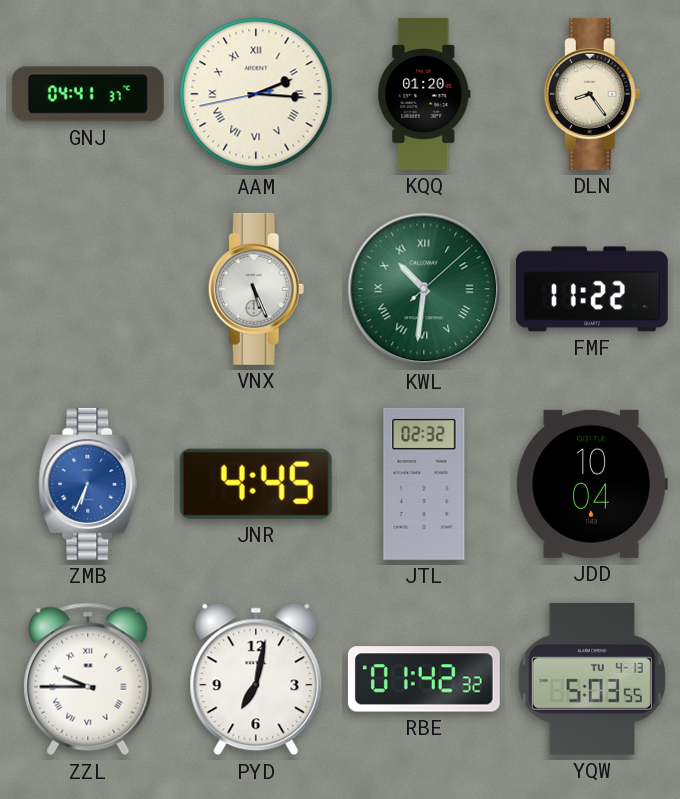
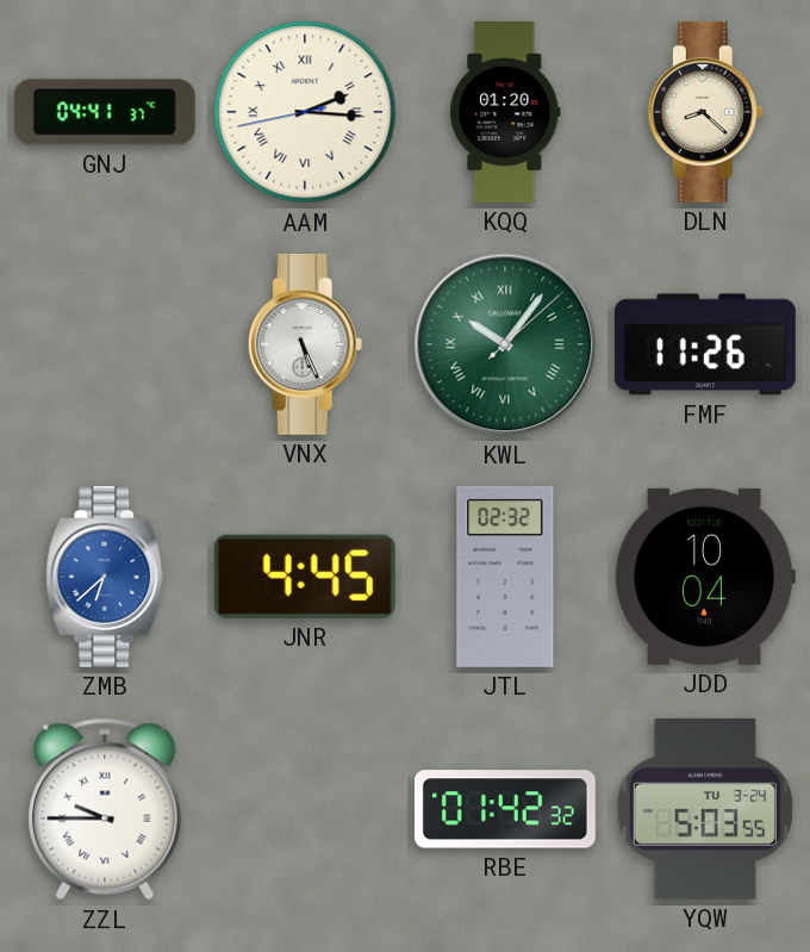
DLN: 8:24 -> 8:22
KWL: 10:31 -> 10:06
FMF: 11:22 -> 11:26
ZMB: 6:34 -> 6:38
PYD: 7:02 -> none
YQW date: TU 4-13 -> TU 3-24
